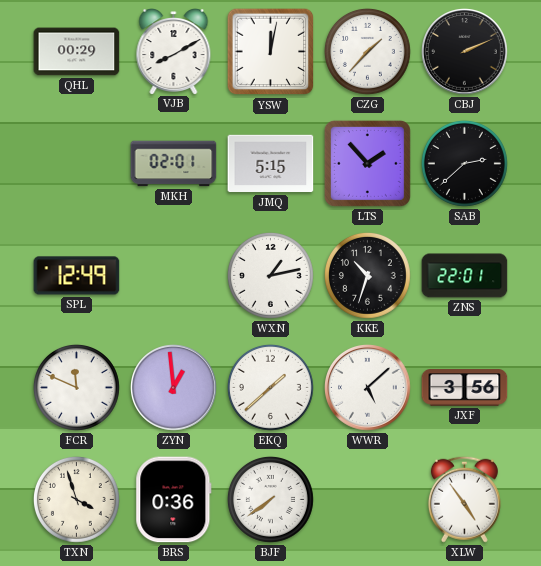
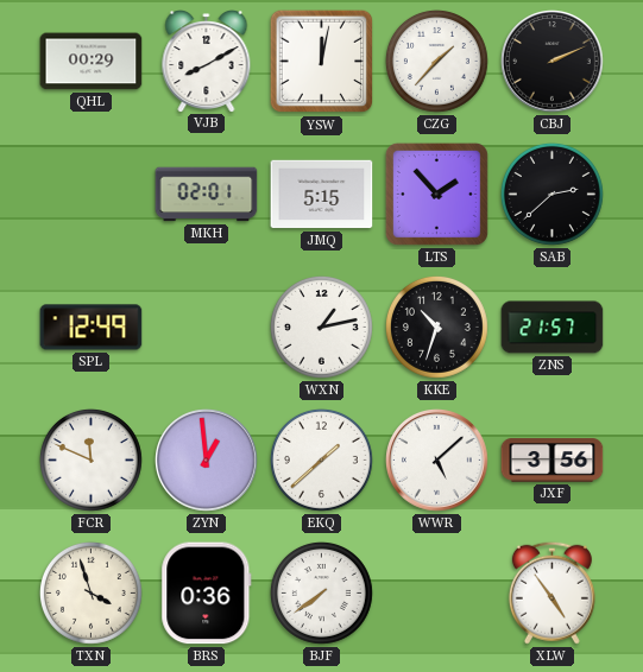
ZNS: 22:01 -> 21:57
